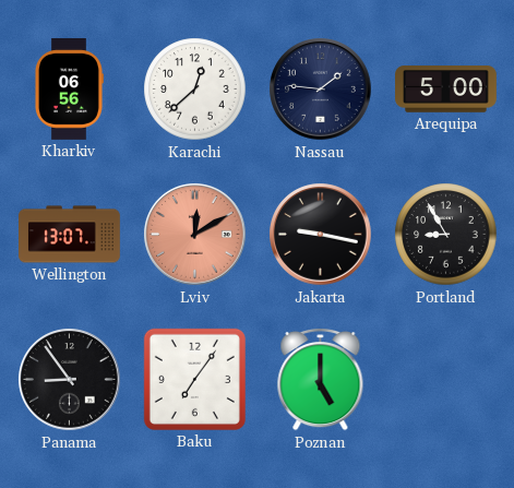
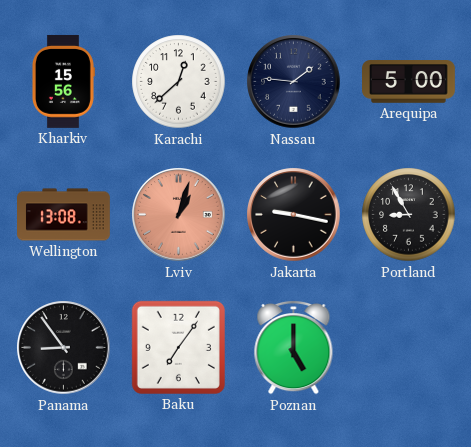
Kharkiv: 06:56 -> 15:56
Wellington: 13:07 -> 13:08
Lviv: 12:10 -> 1:03
